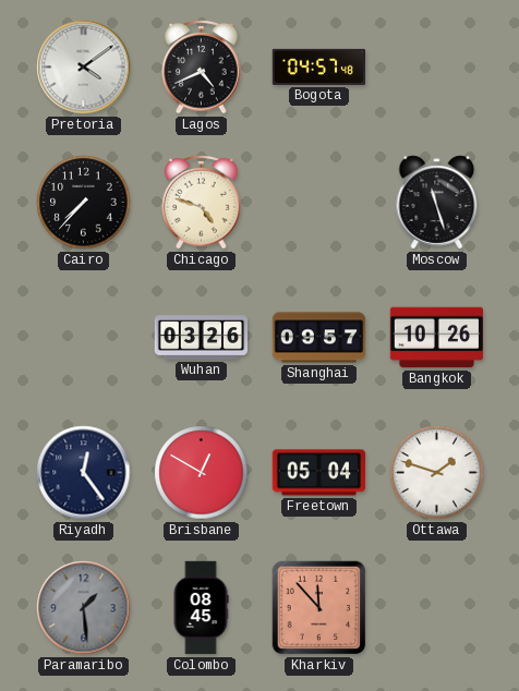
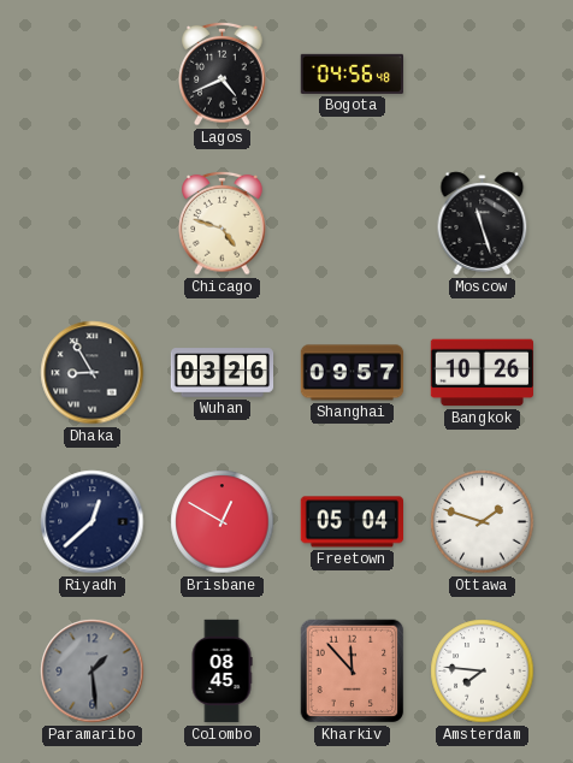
Pretoria: 4:09 -> none
Bogota: 04:57 -> 04:56
Cairo: 7:37 -> none
Dhaka: none -> 8:55
Riyadh: 12:24 -> 12:38
Amsterdam: none -> 7:46
